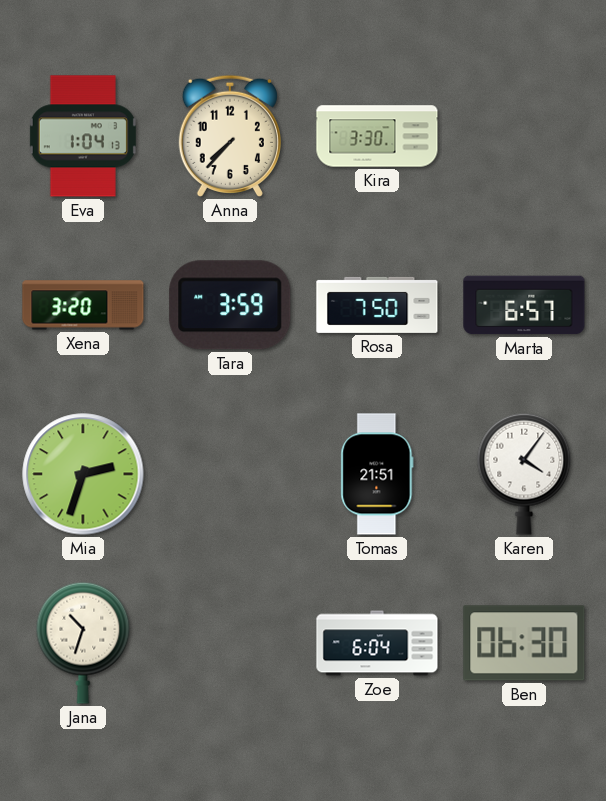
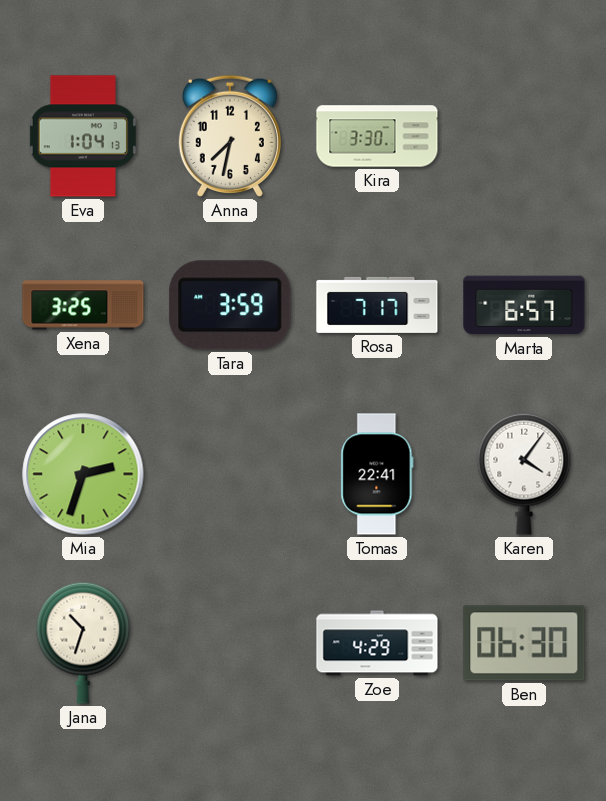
Anna: 7:37 -> 7:32
Xena: 3:20 -> 3:25
Rosa: 7:50 -> 7:17
Tomas: 21:51 -> 22:41
Zoe: 6:04 -> 4:29
